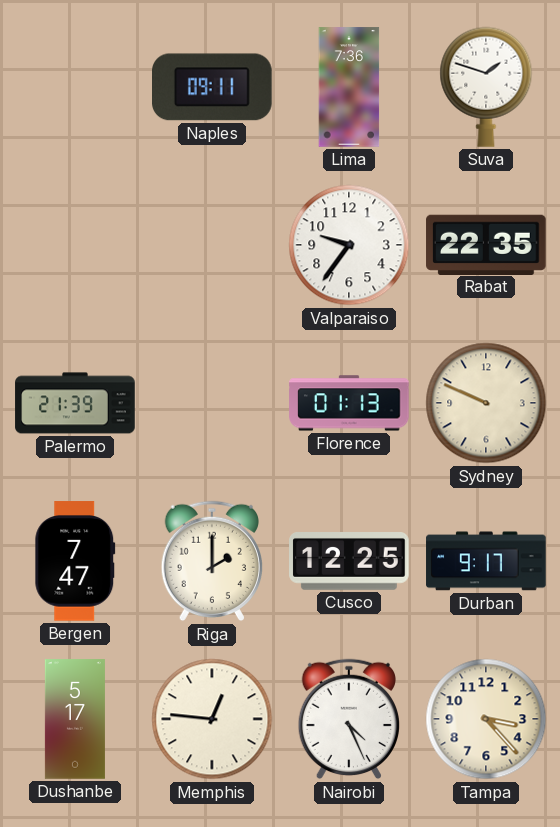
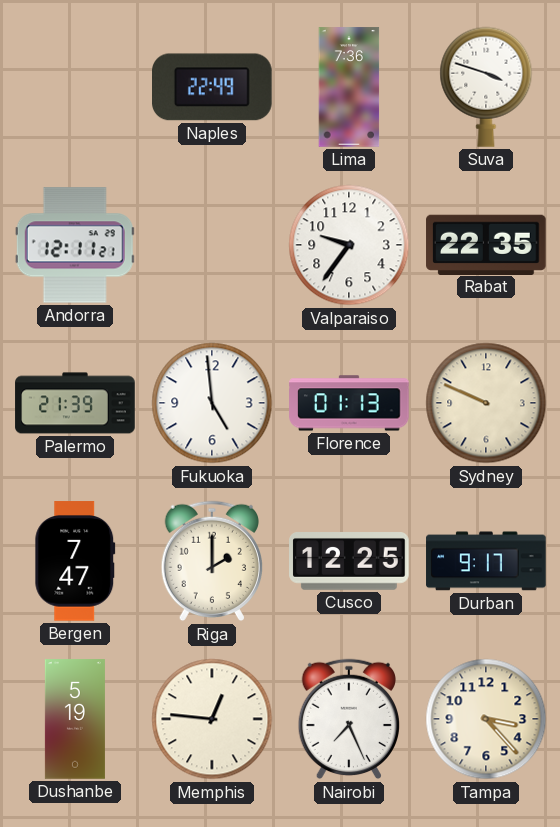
Naples: 09:11 -> 22:49
Suva: 1:48 -> 3:48
Andorra: none -> 12:11
Fukuoka: none -> 4:59
Dushanbe: 5:17 -> 5:19
Nairobi: 4:26 -> 7:26
